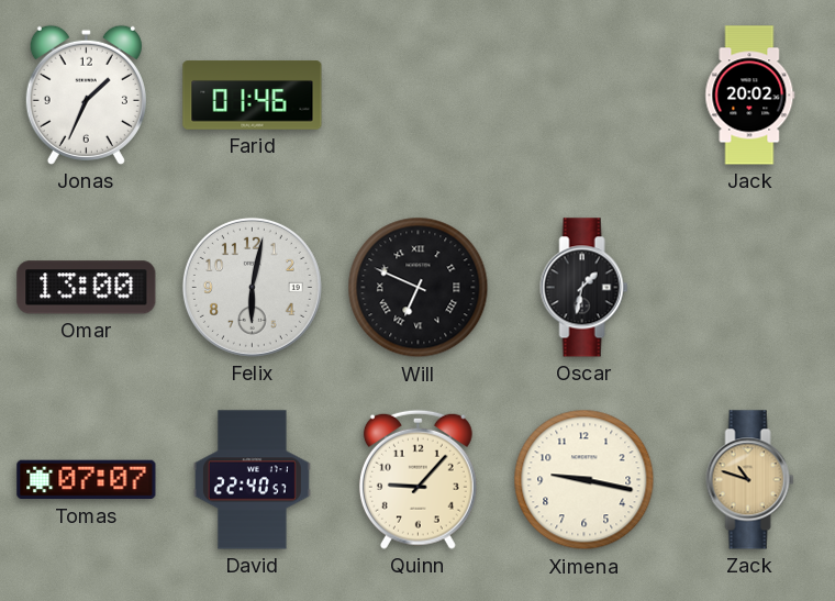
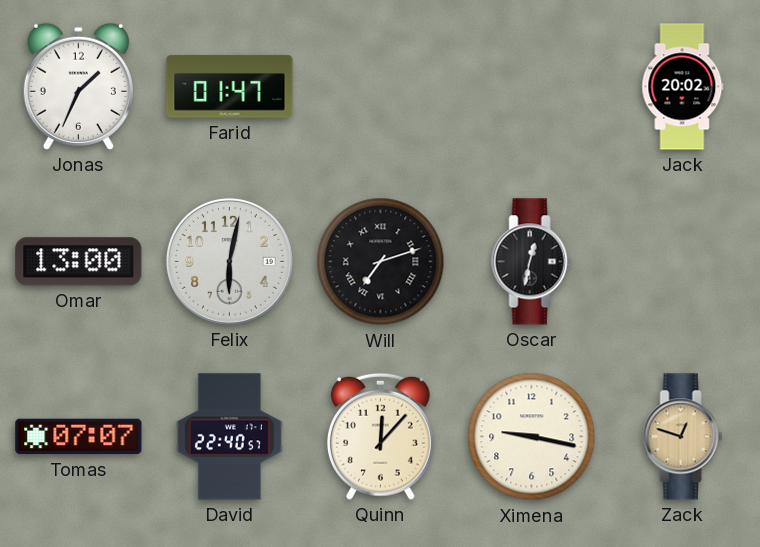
Farid: 01:46 -> 01:47
Will: 6:49 -> 7:12
Oscar: 1:32 -> 12:32
Quinn: 9:07 -> 12:07
Zack: 10:48 -> 12:48
